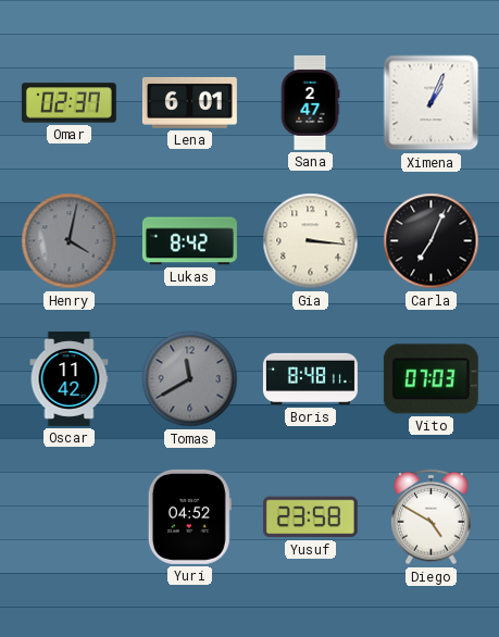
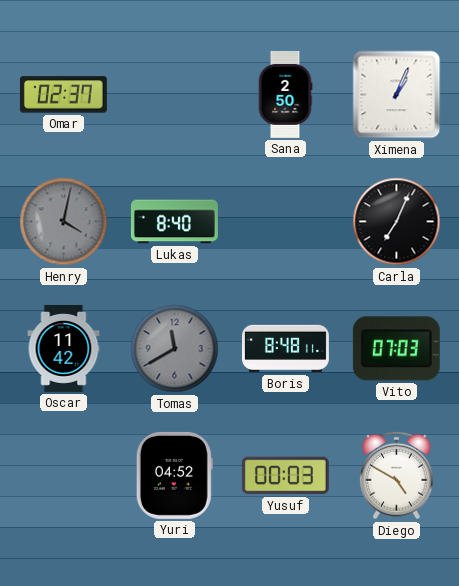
Lena: 6:01 -> none
Sana: 2:47 -> 2:50
Lukas: 8:42 -> 8:40
Gia: 3:16 -> none
Yusuf: 23:58 -> 00:03
